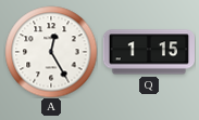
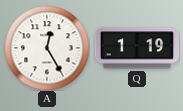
Q: 1:15 -> 1:19
